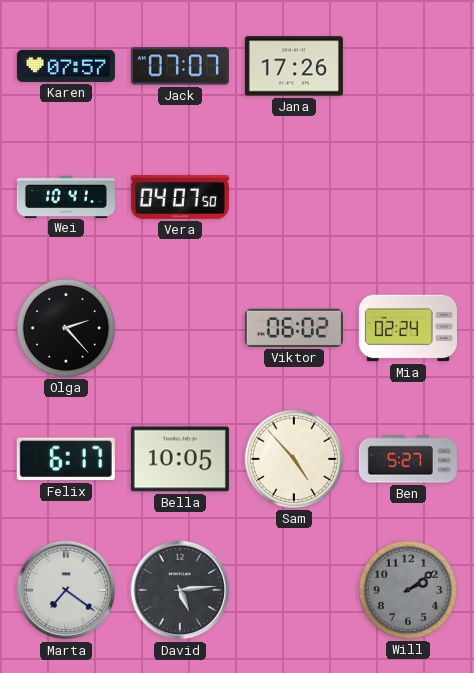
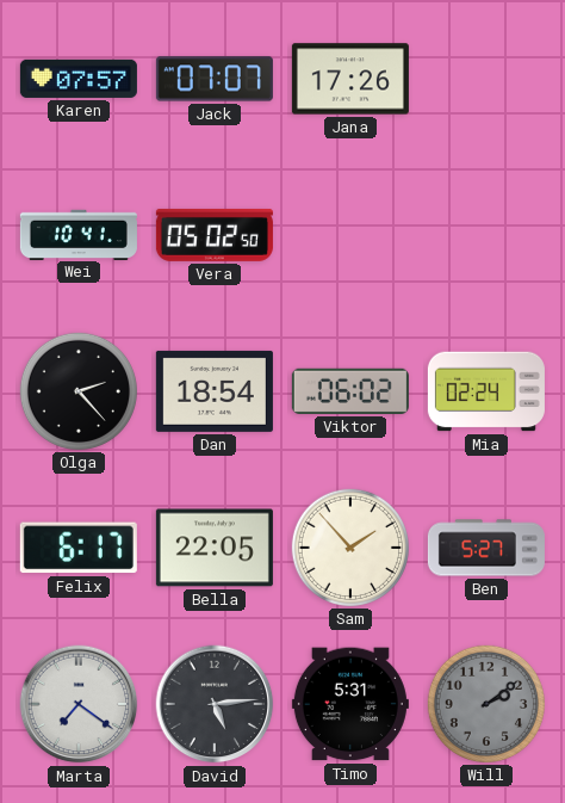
Vera: 04:07 -> 05:02
Dan: none -> 18:54
Bella: 10:05 -> 22:05
Sam: 4:53 -> 1:53
Timo: none -> 5:31
